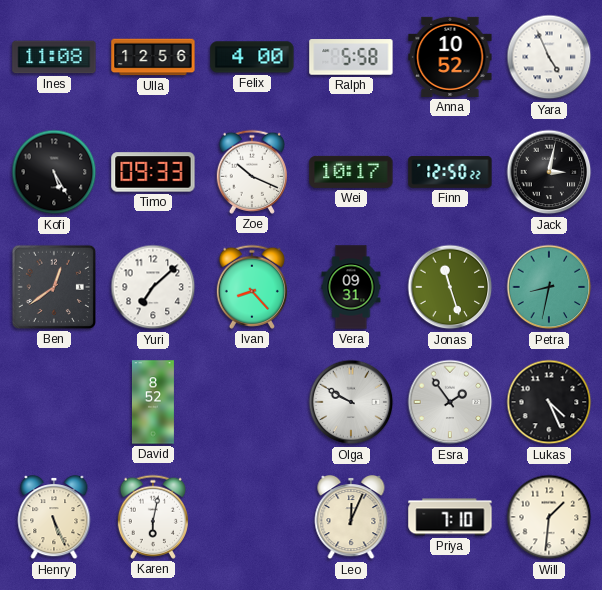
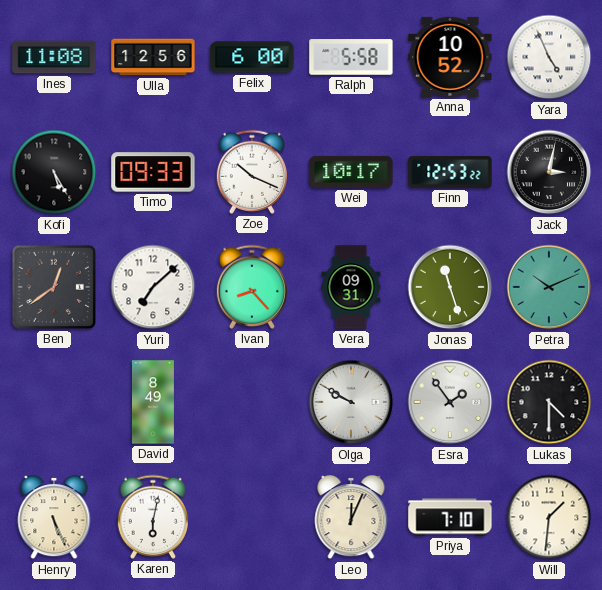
Felix: 4:00 -> 6:00
Finn: 12:50 -> 12:53
Petra: 8:32 -> 10:11
David: 8:52 -> 8:49
Lukas: 4:26 -> 4:30
